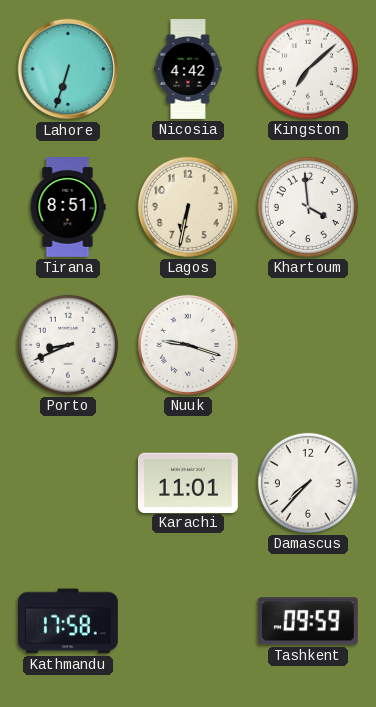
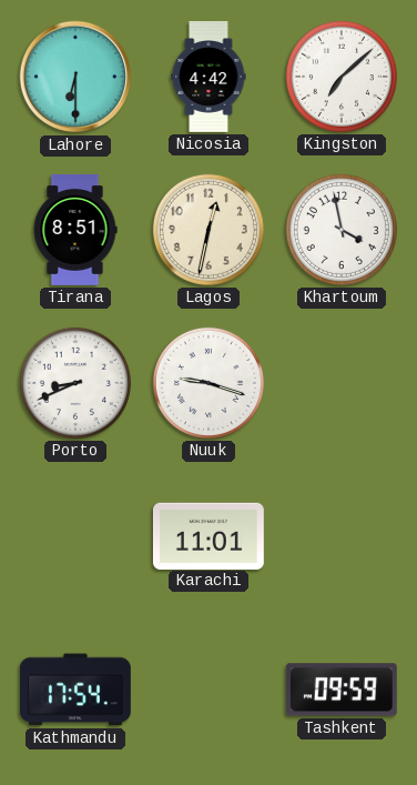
Lahore: 6:33 -> 6:30
Lagos: 6:32 -> 12:32
Khartoum: 3:59 -> 3:58
Damascus: 7:37 -> none
Kathmandu: 17:58 -> 17:54
